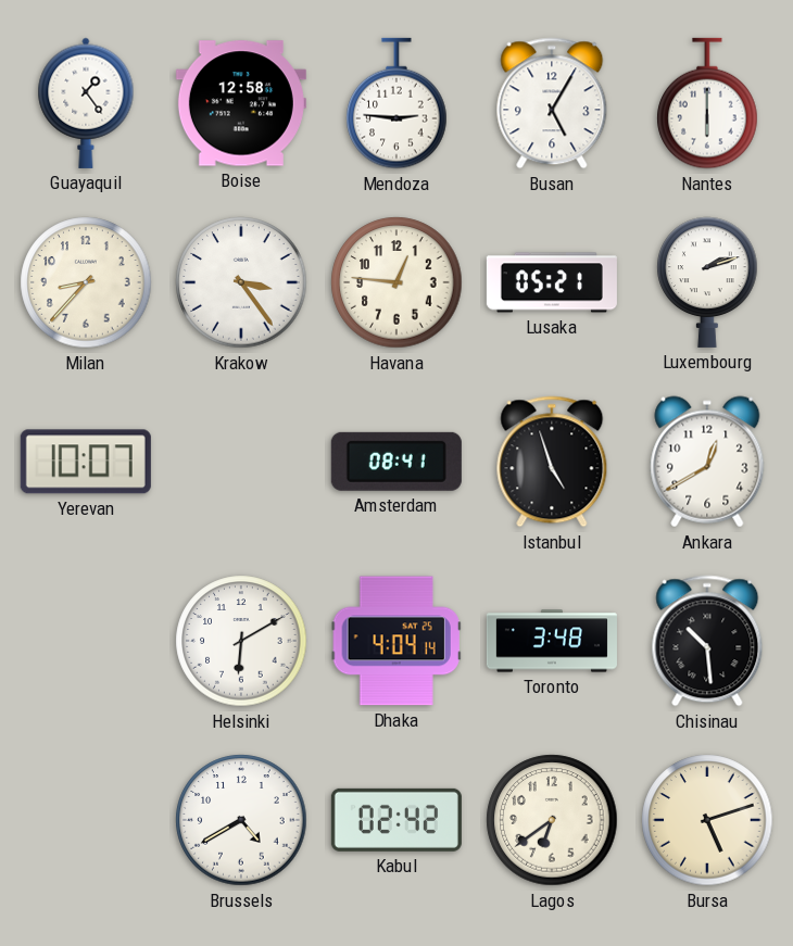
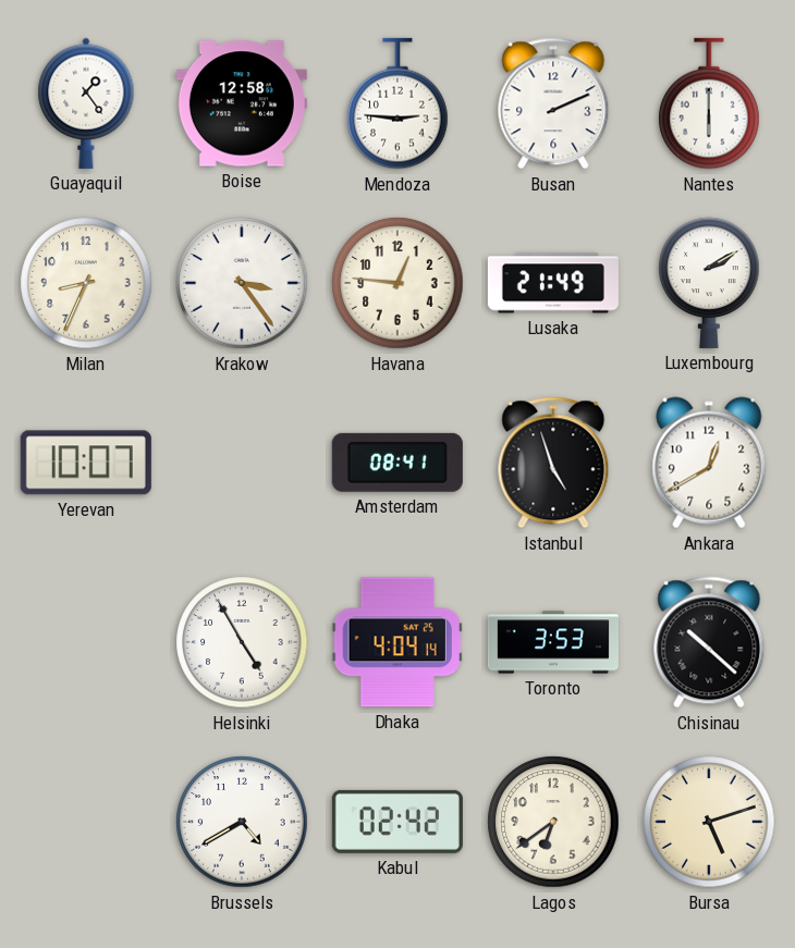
Busan: 5:05 -> 2:11
Milan: 8:37 -> 8:34
Lusaka: 05:21 -> 21:49
Luxembourg: 2:12 -> 2:10
Helsinki: 6:10 -> 4:55
Toronto: 3:48 -> 3:53
Chisinau: 10:29 -> 10:22
